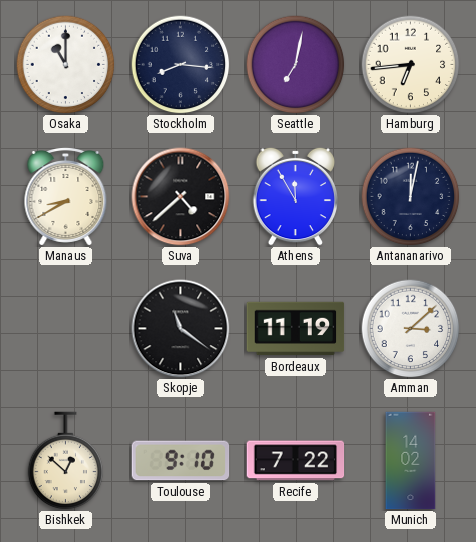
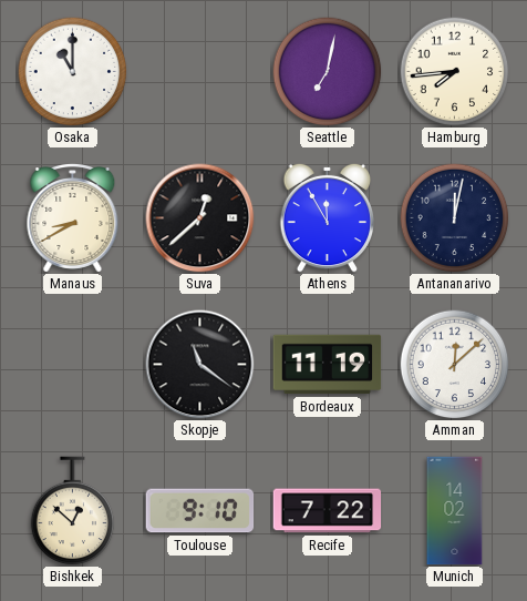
Stockholm: 8:16 -> none
Hamburg: 6:44 -> 7:44
Suva: 4:38 -> 12:38
Amman: 3:08 -> 12:08
